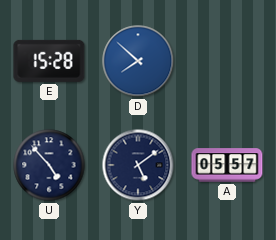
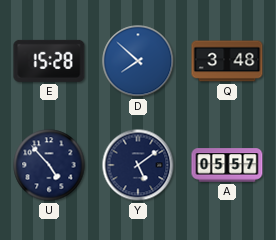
Q: none -> 3:48
